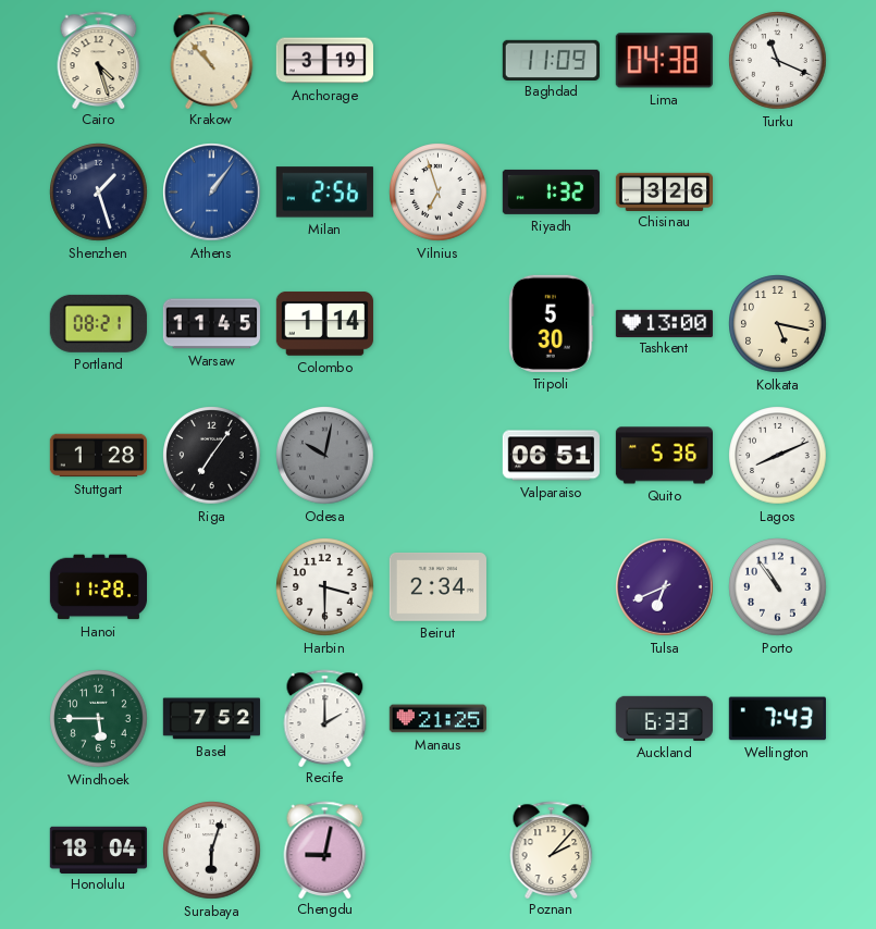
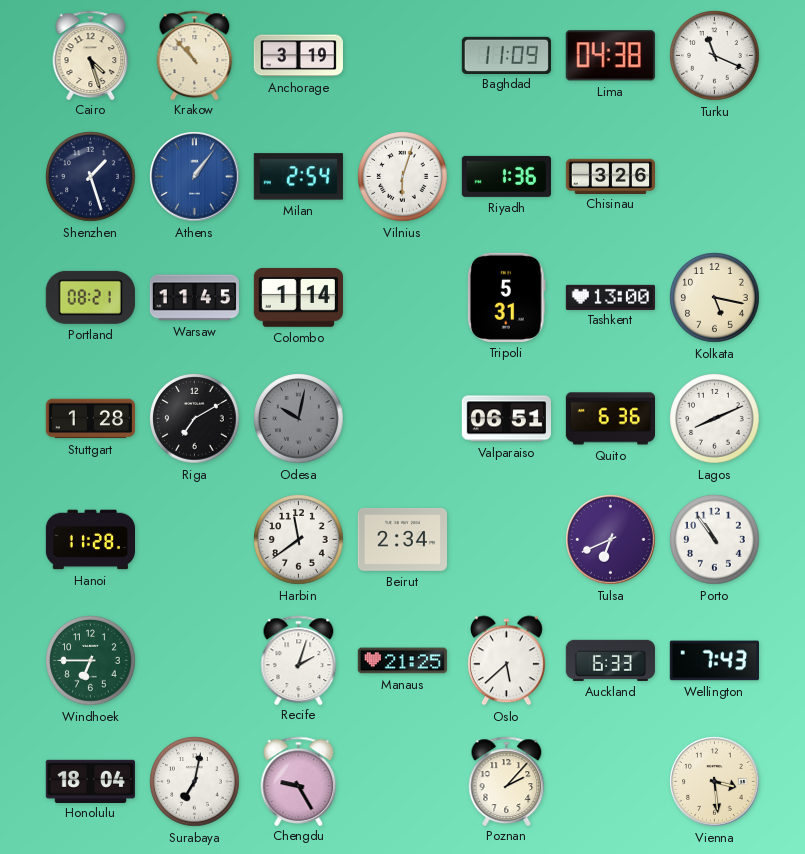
Milan: 2:56 -> 2:54
Vilnius: 6:57 -> 6:03
Riyadh: 1:32 -> 1:36
Tripoli: 5:30 -> 5:31
Riga: 7:06 -> 7:10
Quito: 5:36 -> 6:36
Harbin: 3:30 -> 11:39
Windhoek: 5:45 -> 6:45
Basel: 7:52 -> none
Recife: 2:00 -> 2:03
Oslo: none -> 5:38
Surabaya: 6:03 -> 7:02
Chengdu: 9:02 -> 9:25
Vienna: none -> 3:29
